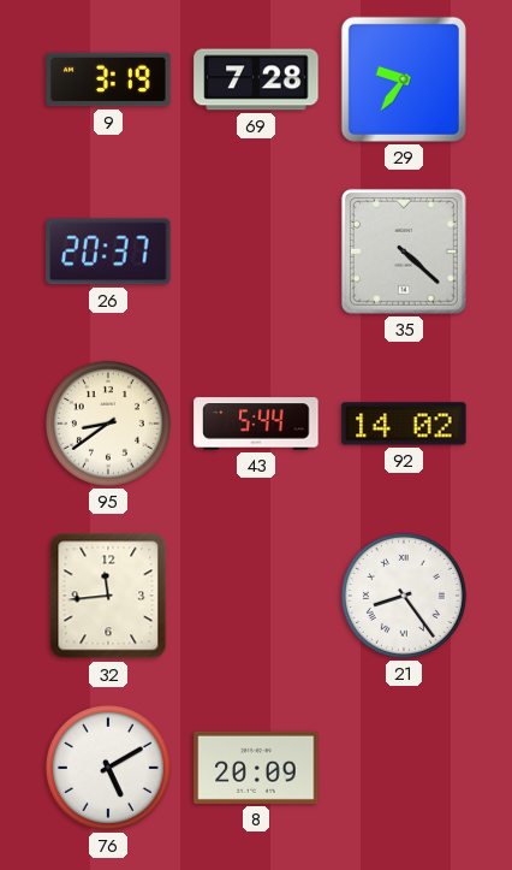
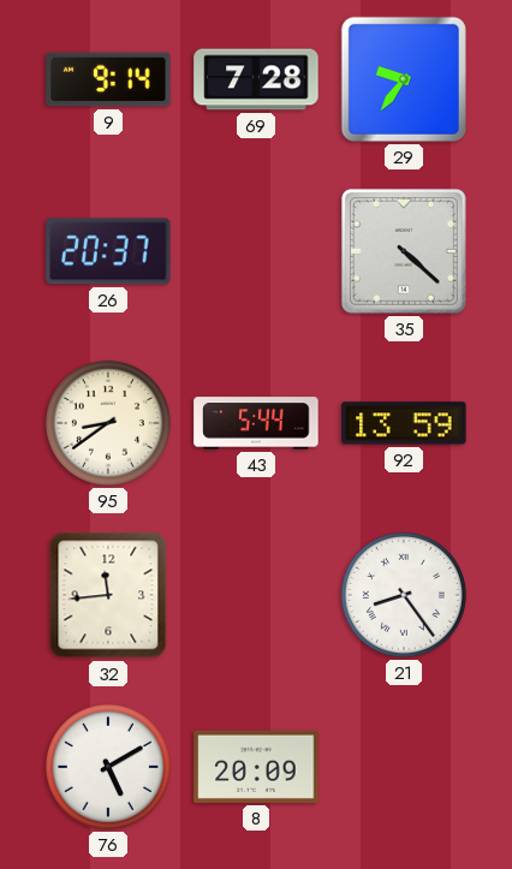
9: 3:19 -> 9:14
92: 14:02 -> 13:59
